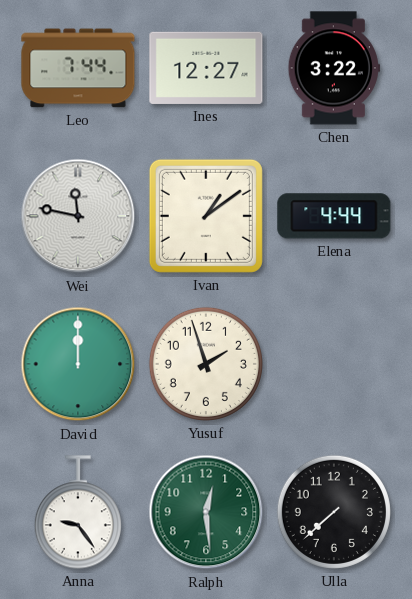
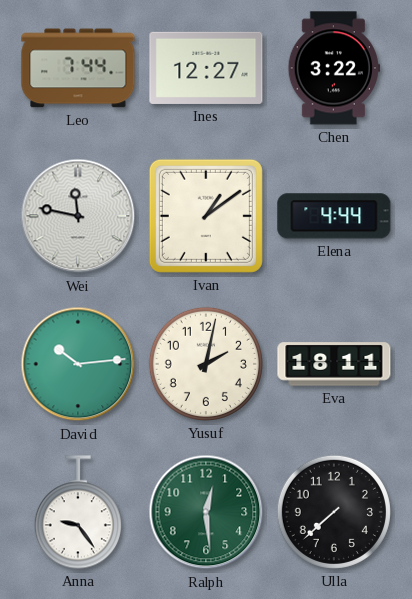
David: 12:00 -> 10:14
Yusuf: 1:57 -> 2:02
Eva: none -> 18:11
